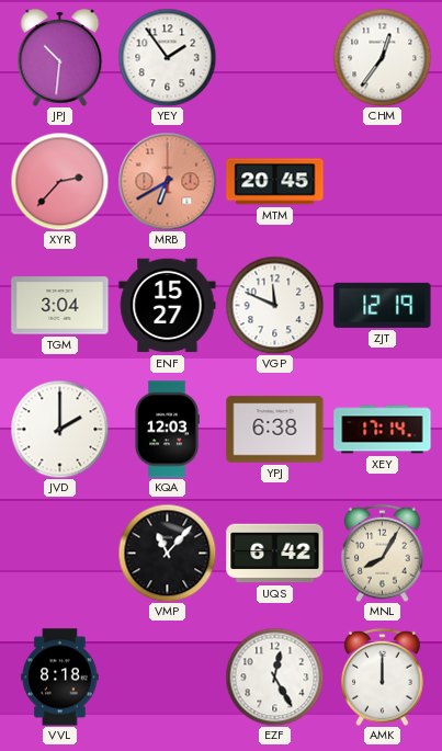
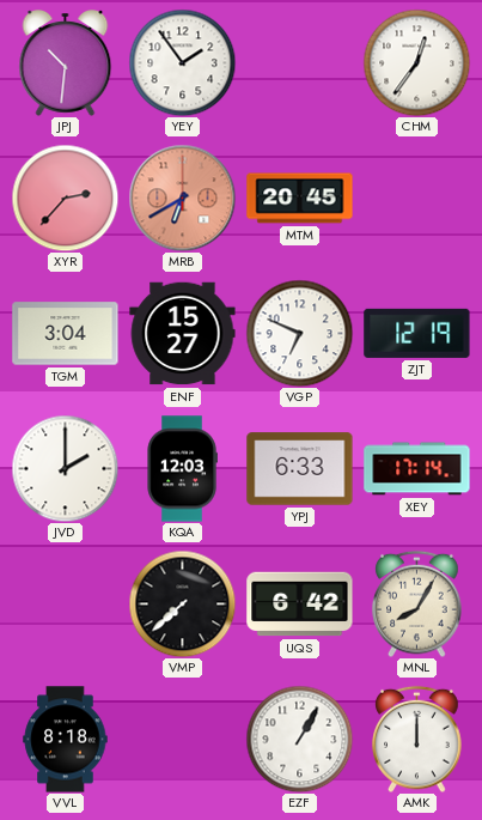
VGP: 11:49 -> 6:49
YPJ: 6:38 -> 6:33
VMP: 11:07 -> 7:38
EZF: 12:25 -> 1:05
